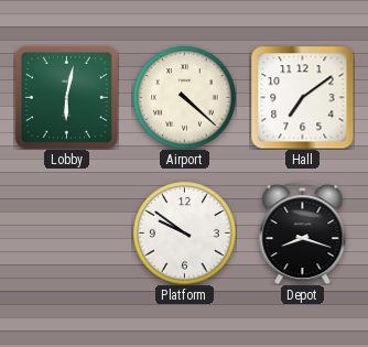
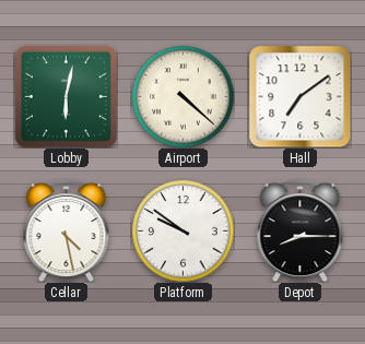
Cellar: none -> 4:28
Depot: 8:18 -> 8:15
